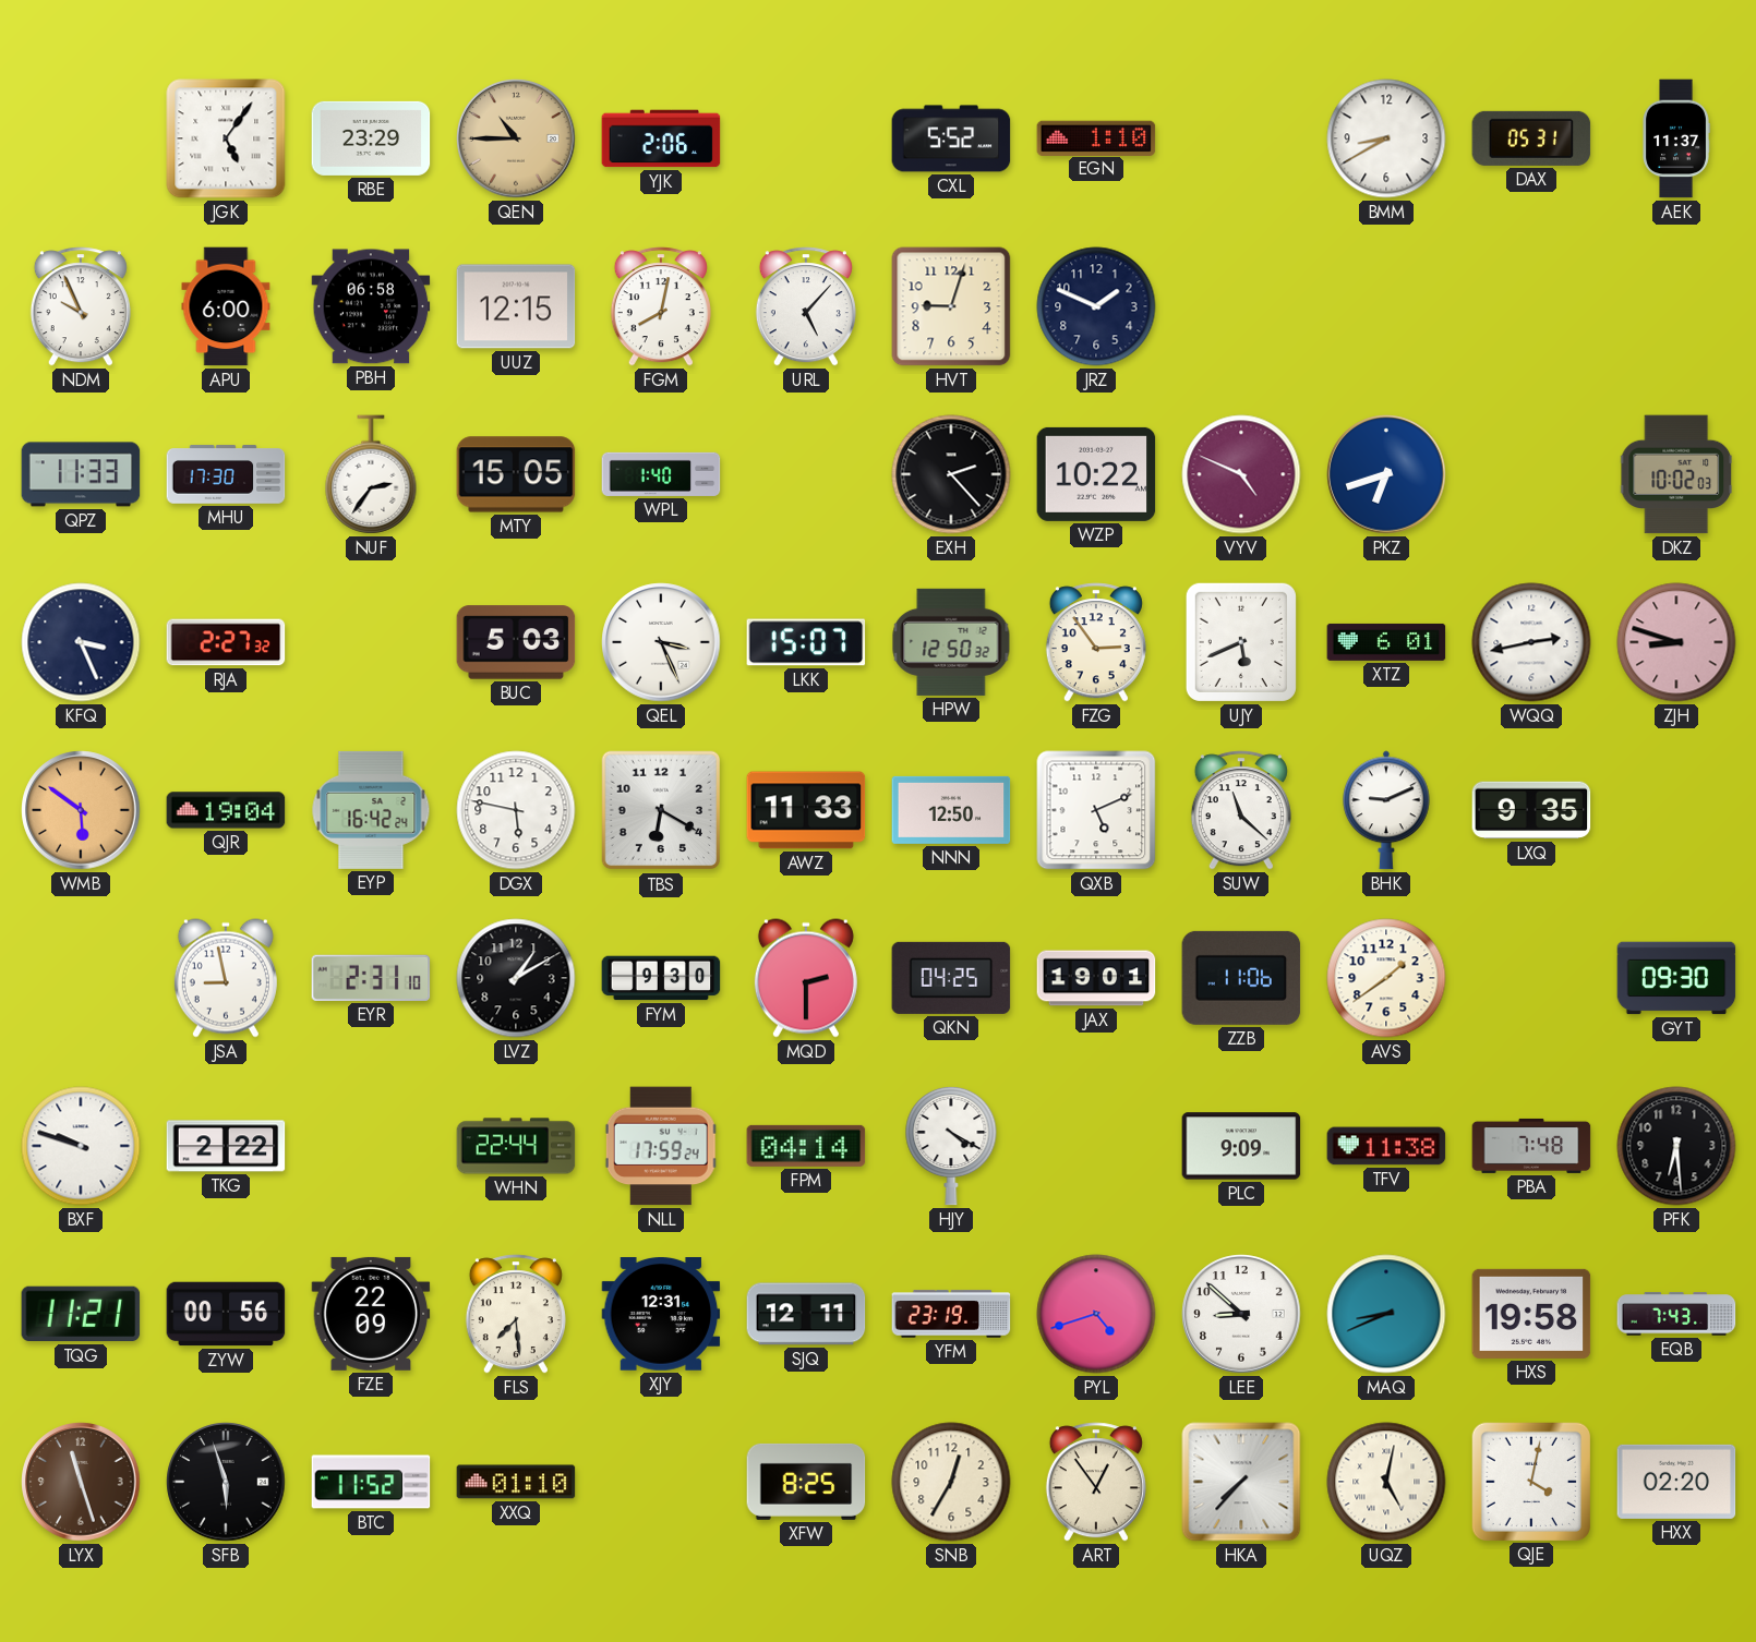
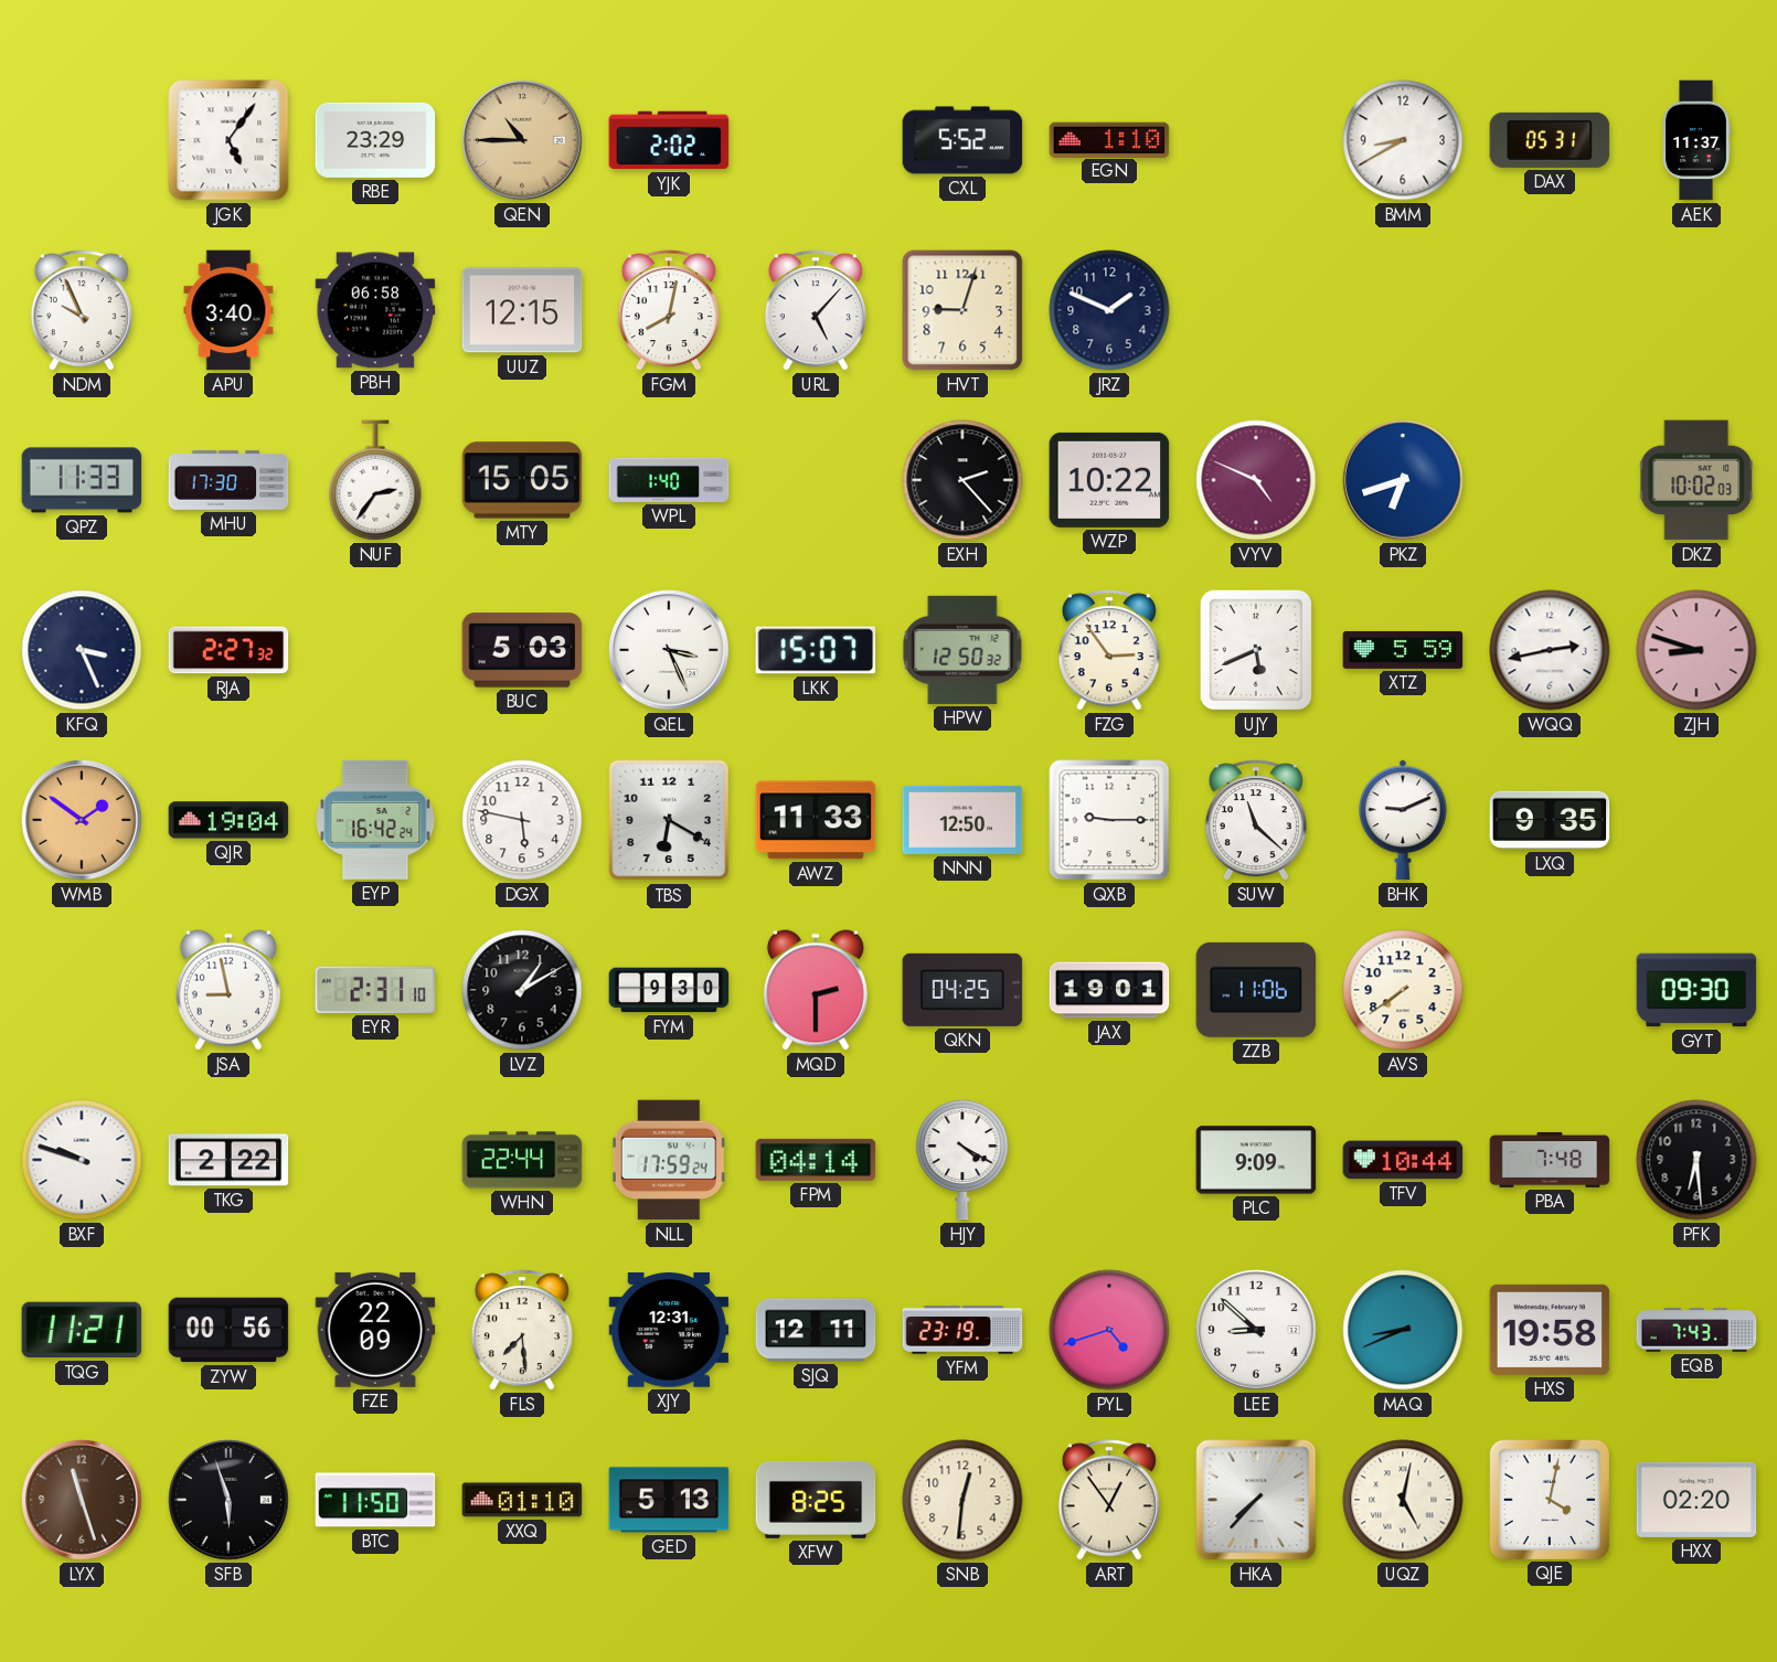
YJK: 2:06 -> 2:02
APU: 6:00 -> 3:40
XTZ: 6:01 -> 5:59
WMB: 5:51 -> 1:51
QXB: 5:11 -> 9:15
AVS: 1:39 -> 7:39
TFV: 11:38 -> 10:44
BTC: 11:52 -> 11:50
GED: none -> 5:13
SNB: 12:35 -> 12:31
